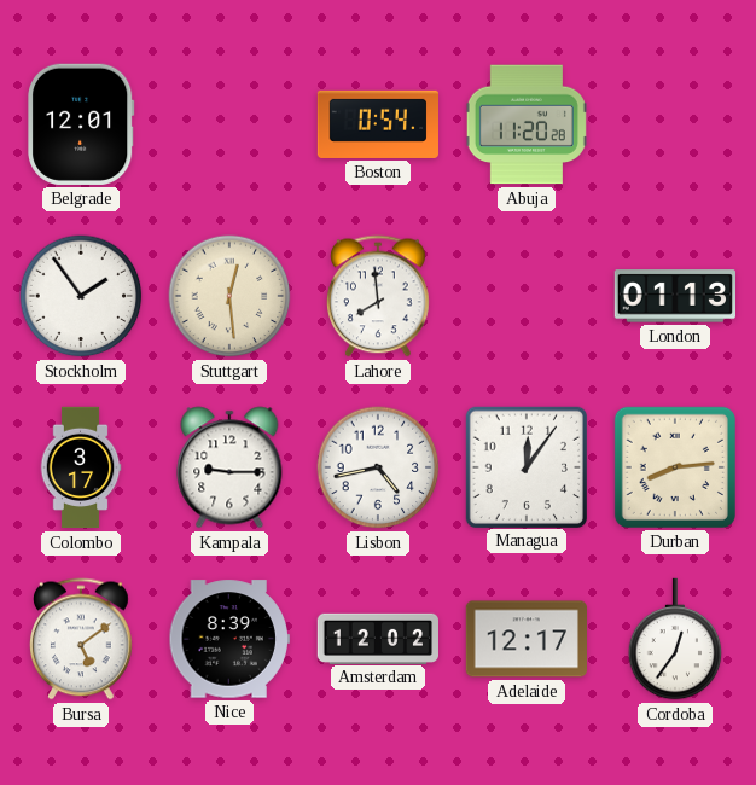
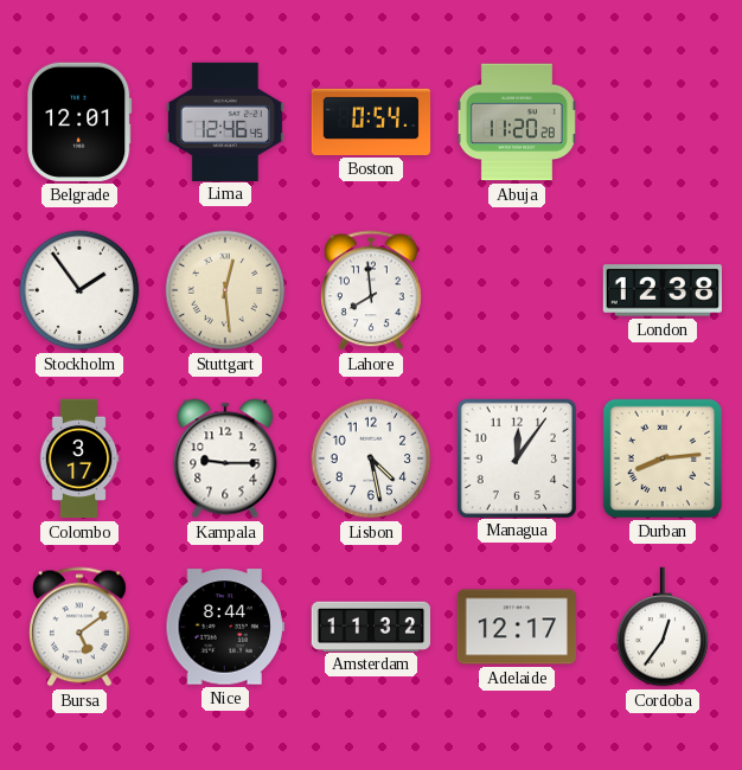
Lima: none -> 12:46
London: 01:13 -> 12:38
Lisbon: 4:43 -> 4:28
Nice: 8:39 -> 8:44
Amsterdam: 12:02 -> 11:32
